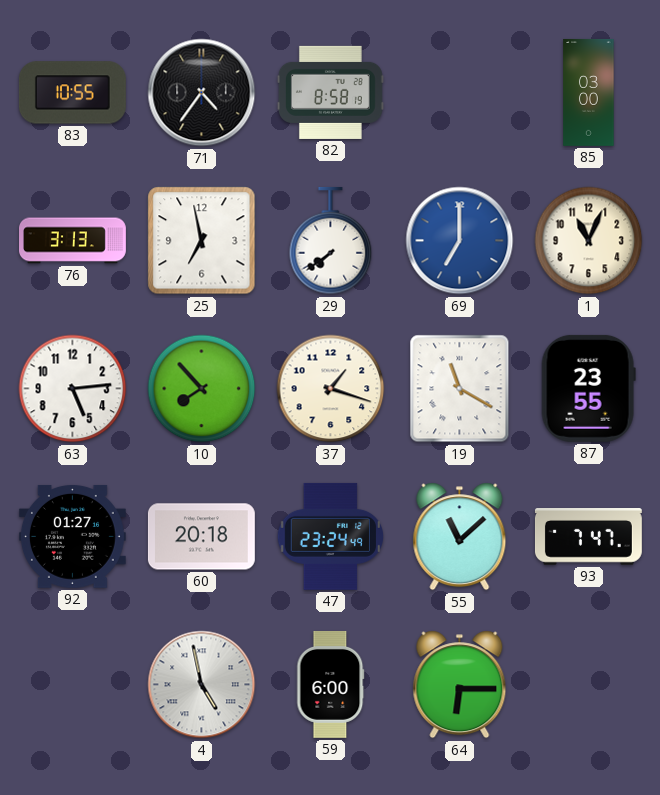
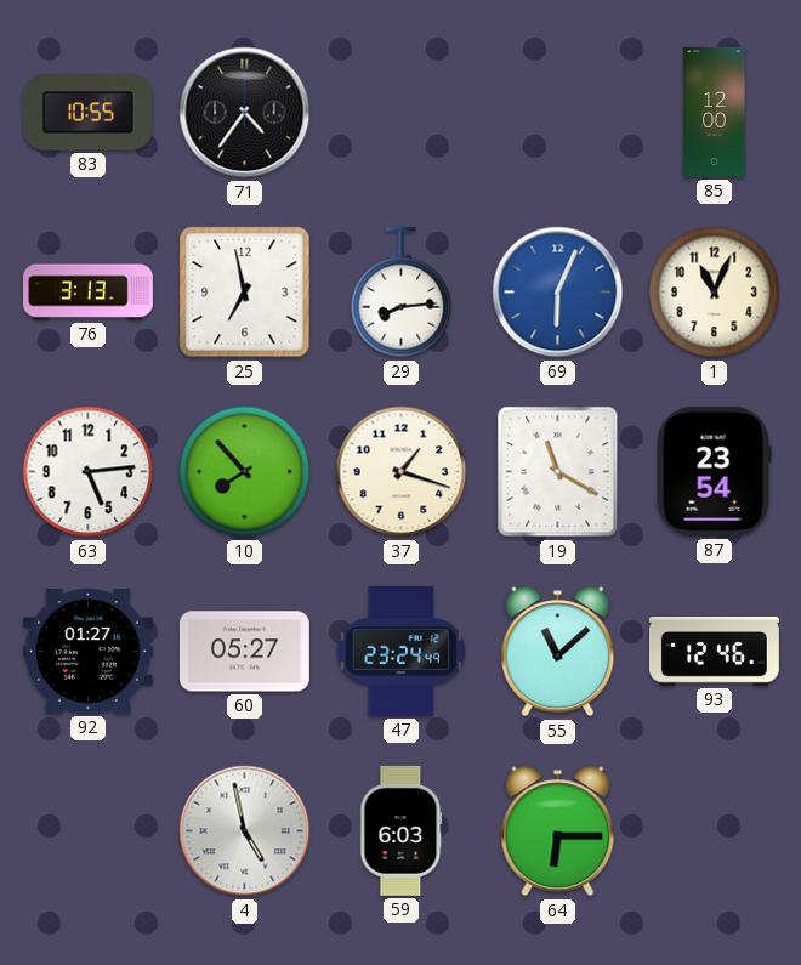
82: 8:58 -> none
85: 03:00 -> 12:00
29: 7:39 -> 8:14
69: 7:00 -> 6:04
87: 23:55 -> 23:54
60: 20:18 -> 05:27
93: 7:47 -> 12:46
59: 6:00 -> 6:03
